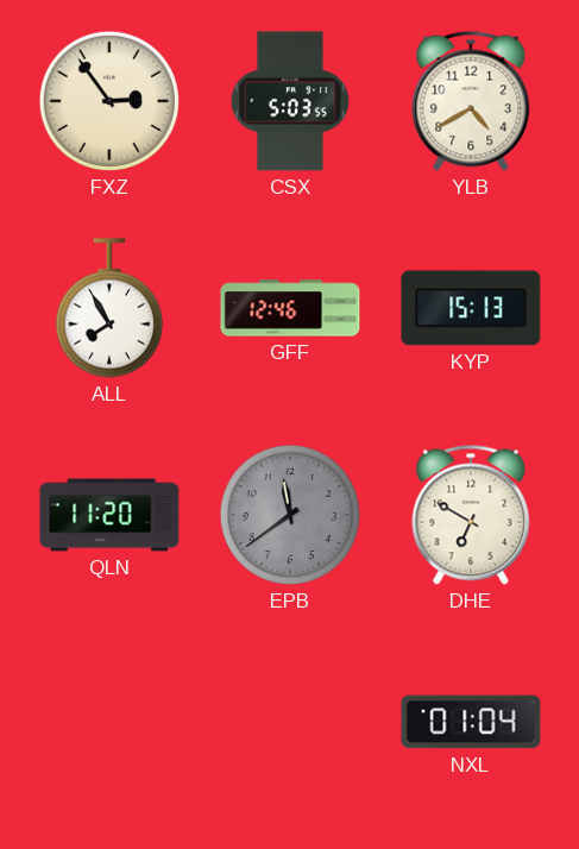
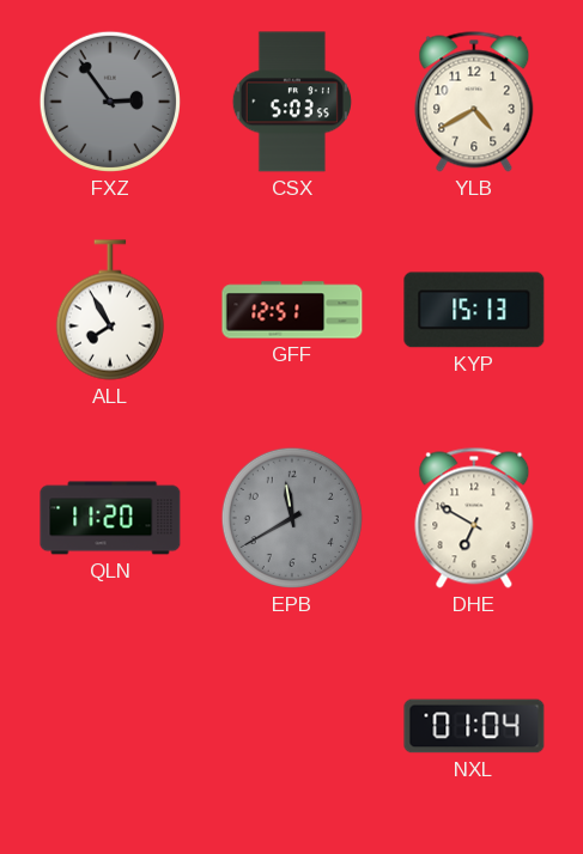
FXZ dial: cream -> grey
GFF: 12:46 -> 12:51
EPB: 11:39 -> 11:40
